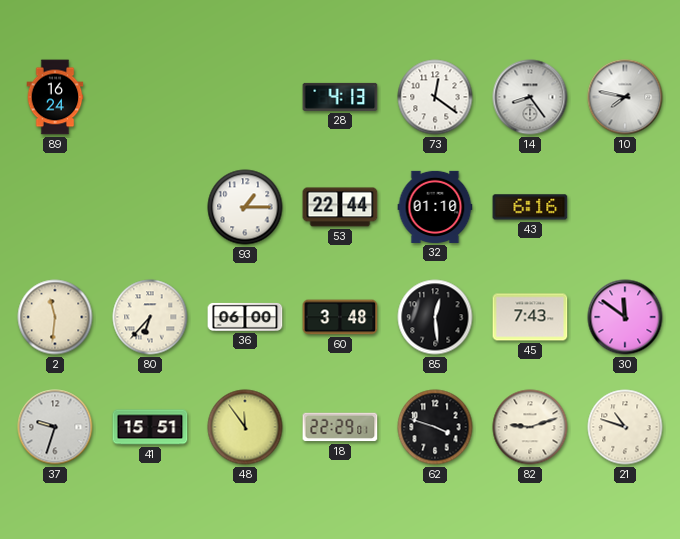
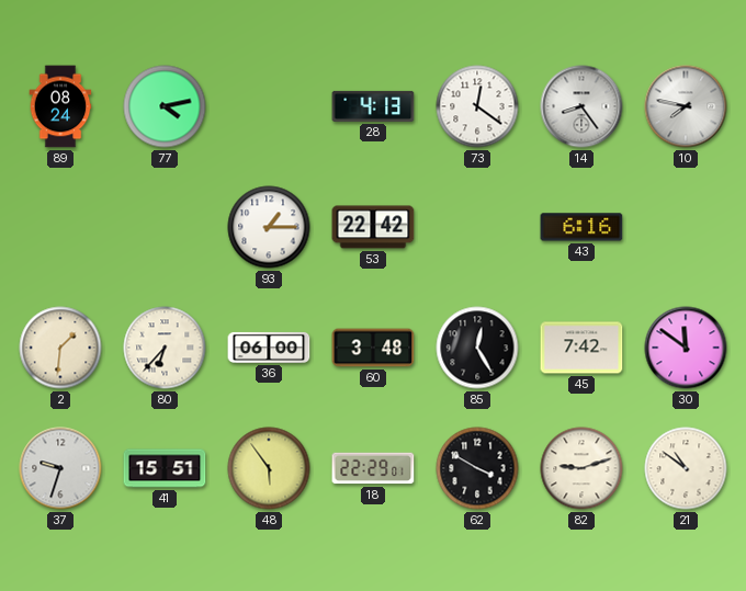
89: 16:24 -> 08:24
77: none -> 4:13
53: 22:44 -> 22:42
32: 01:10 -> none
2: 11:31 -> 1:31
85: 12:29 -> 12:25
45: 7:43 -> 7:42
48: 11:54 -> 5:54
62: 3:48 -> 3:50
21: 10:48 -> 10:51
